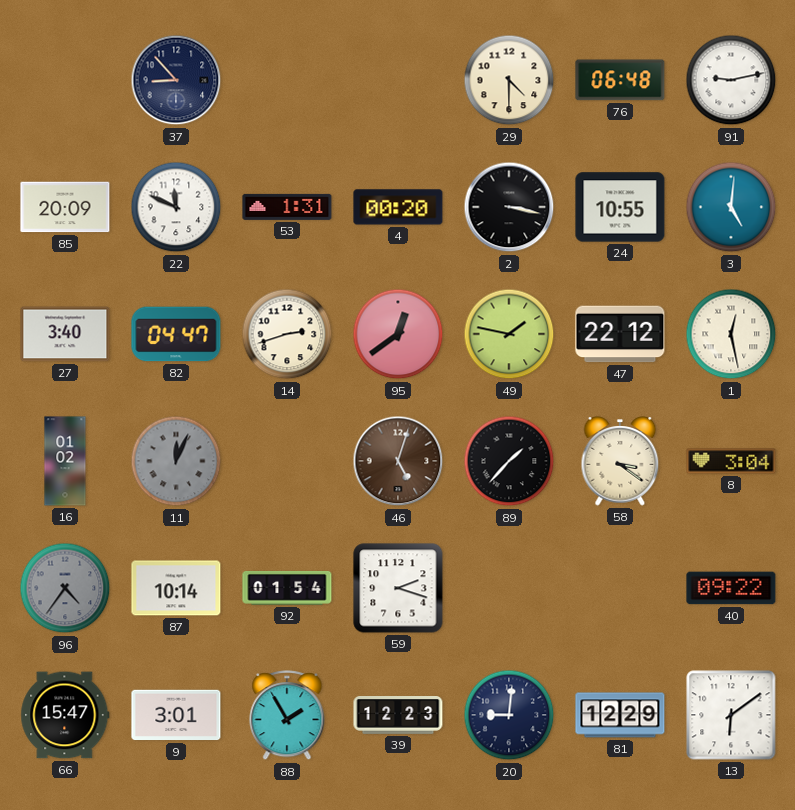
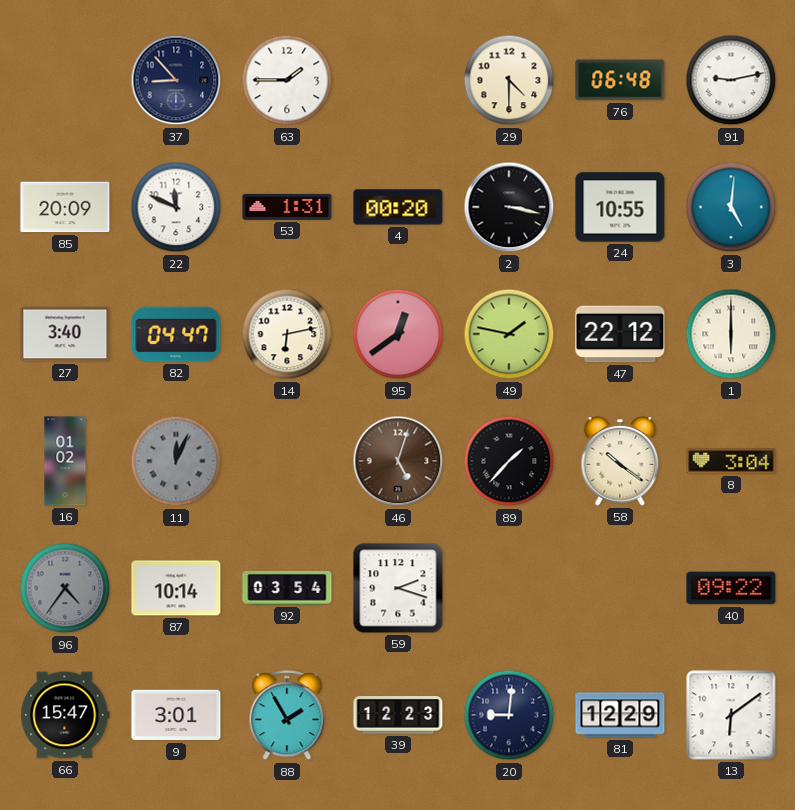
63: none -> 1:45
14: 2:42 -> 6:13
1: 12:28 -> 6:00
58: 3:21 -> 10:21
92: 01:54 -> 03:54
